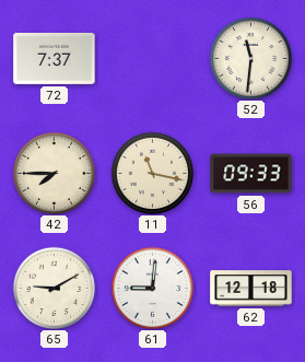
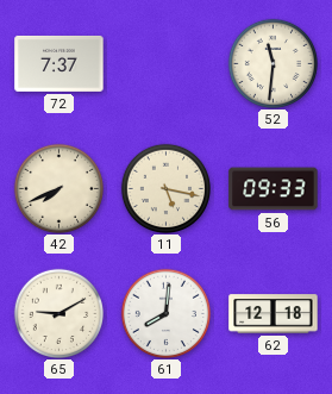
42: 7:45 -> 7:41
11: 11:17 -> 5:17
61: 9:01 -> 8:01
